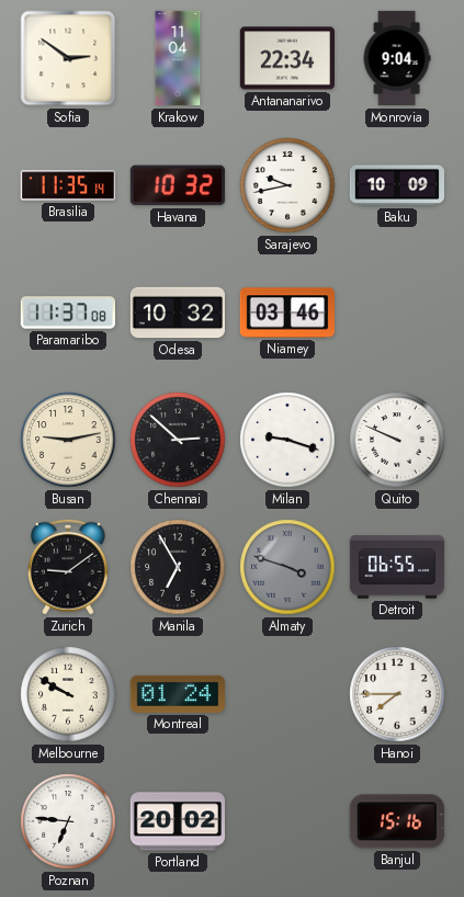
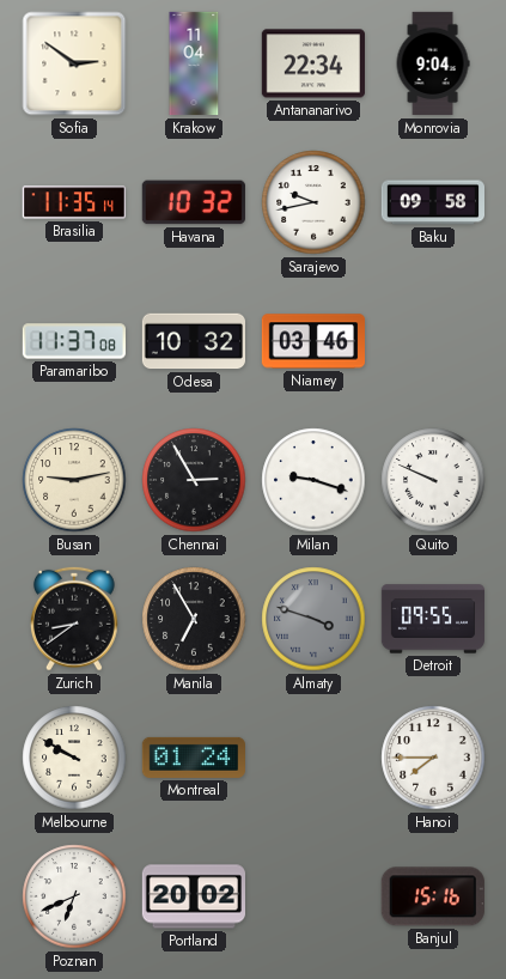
Baku: 10:09 -> 09:58
Chennai: 2:52 -> 2:55
Zurich: 9:09 -> 8:39
Detroit: 06:55 -> 09:55
Poznan: 6:46 -> 6:41
